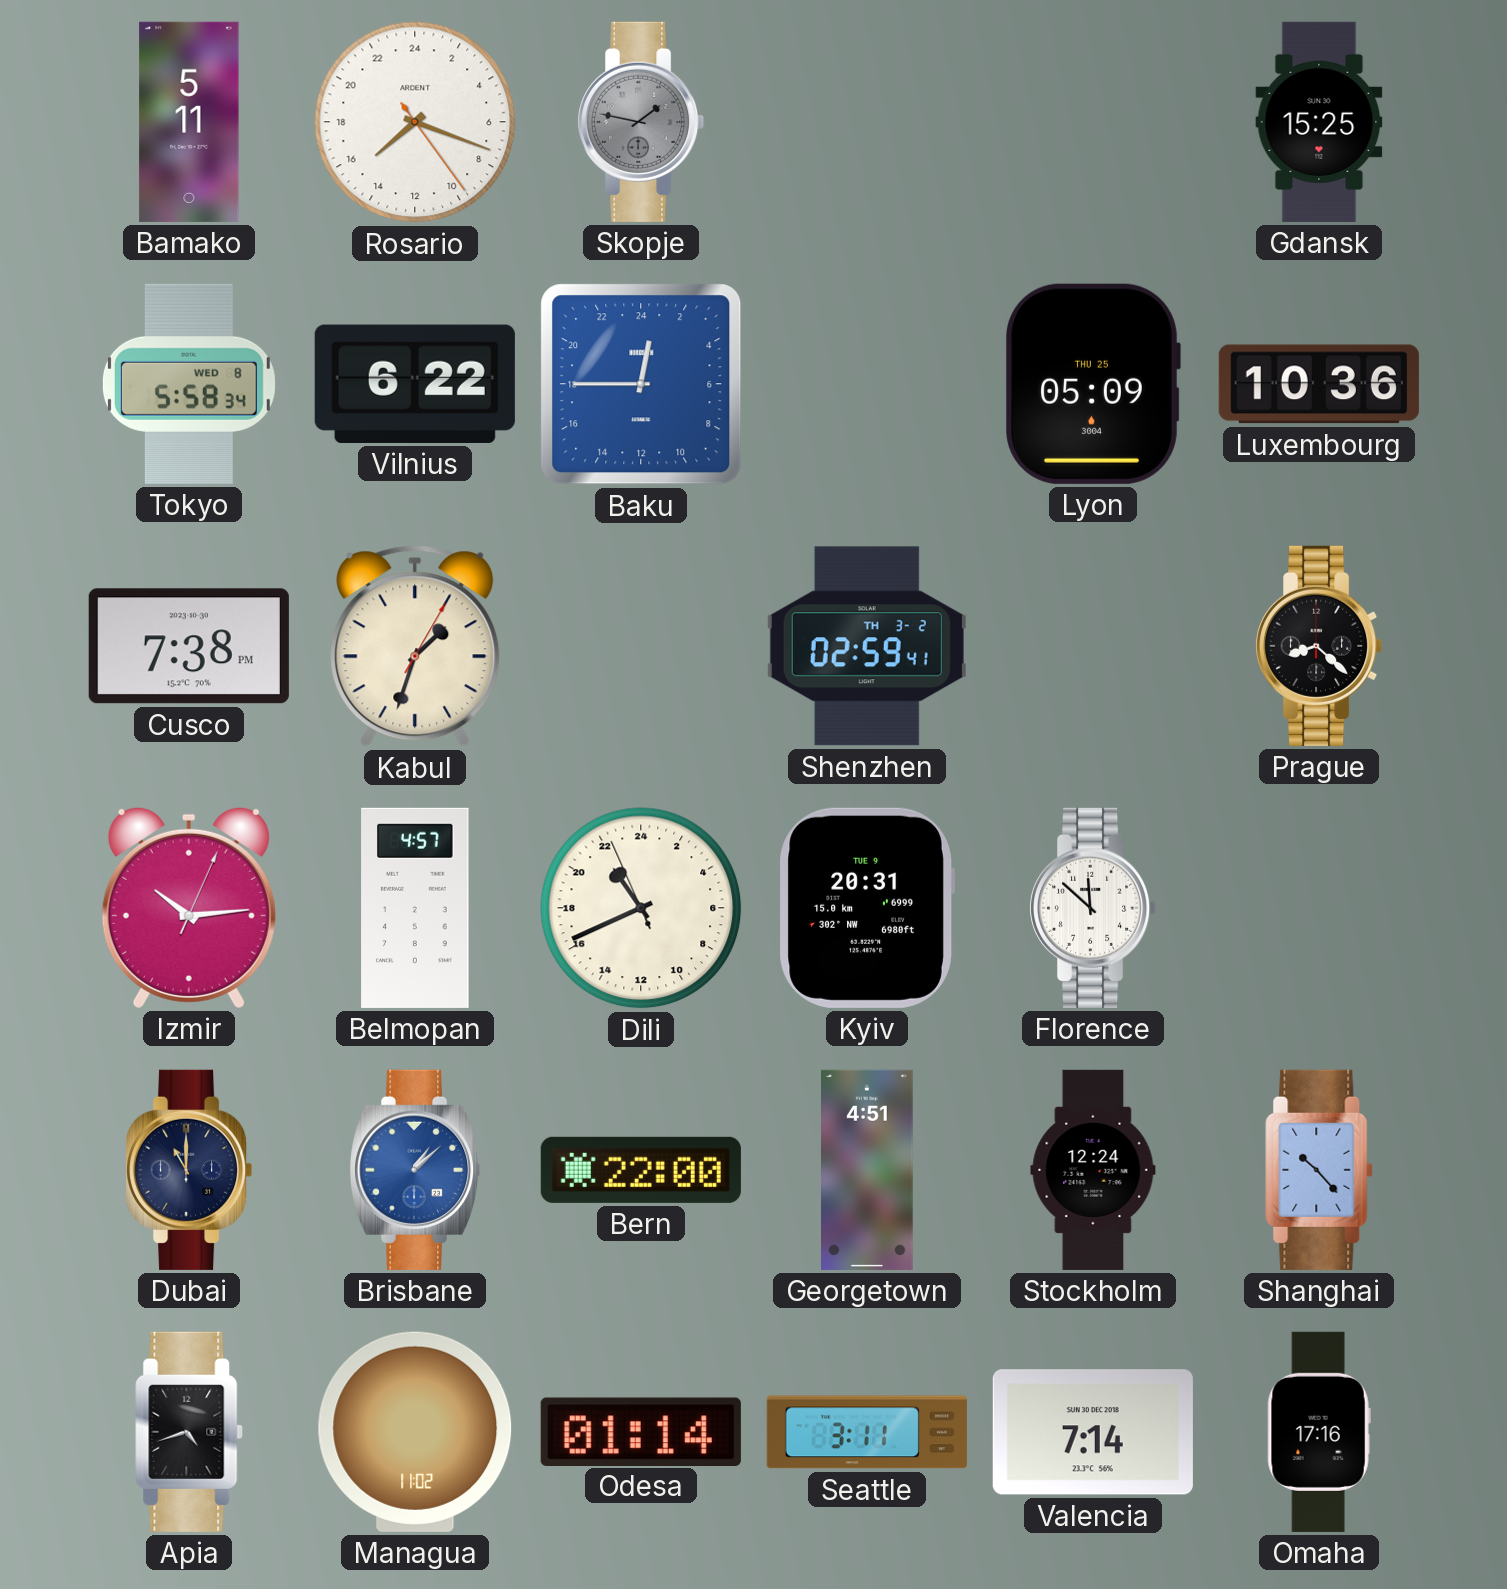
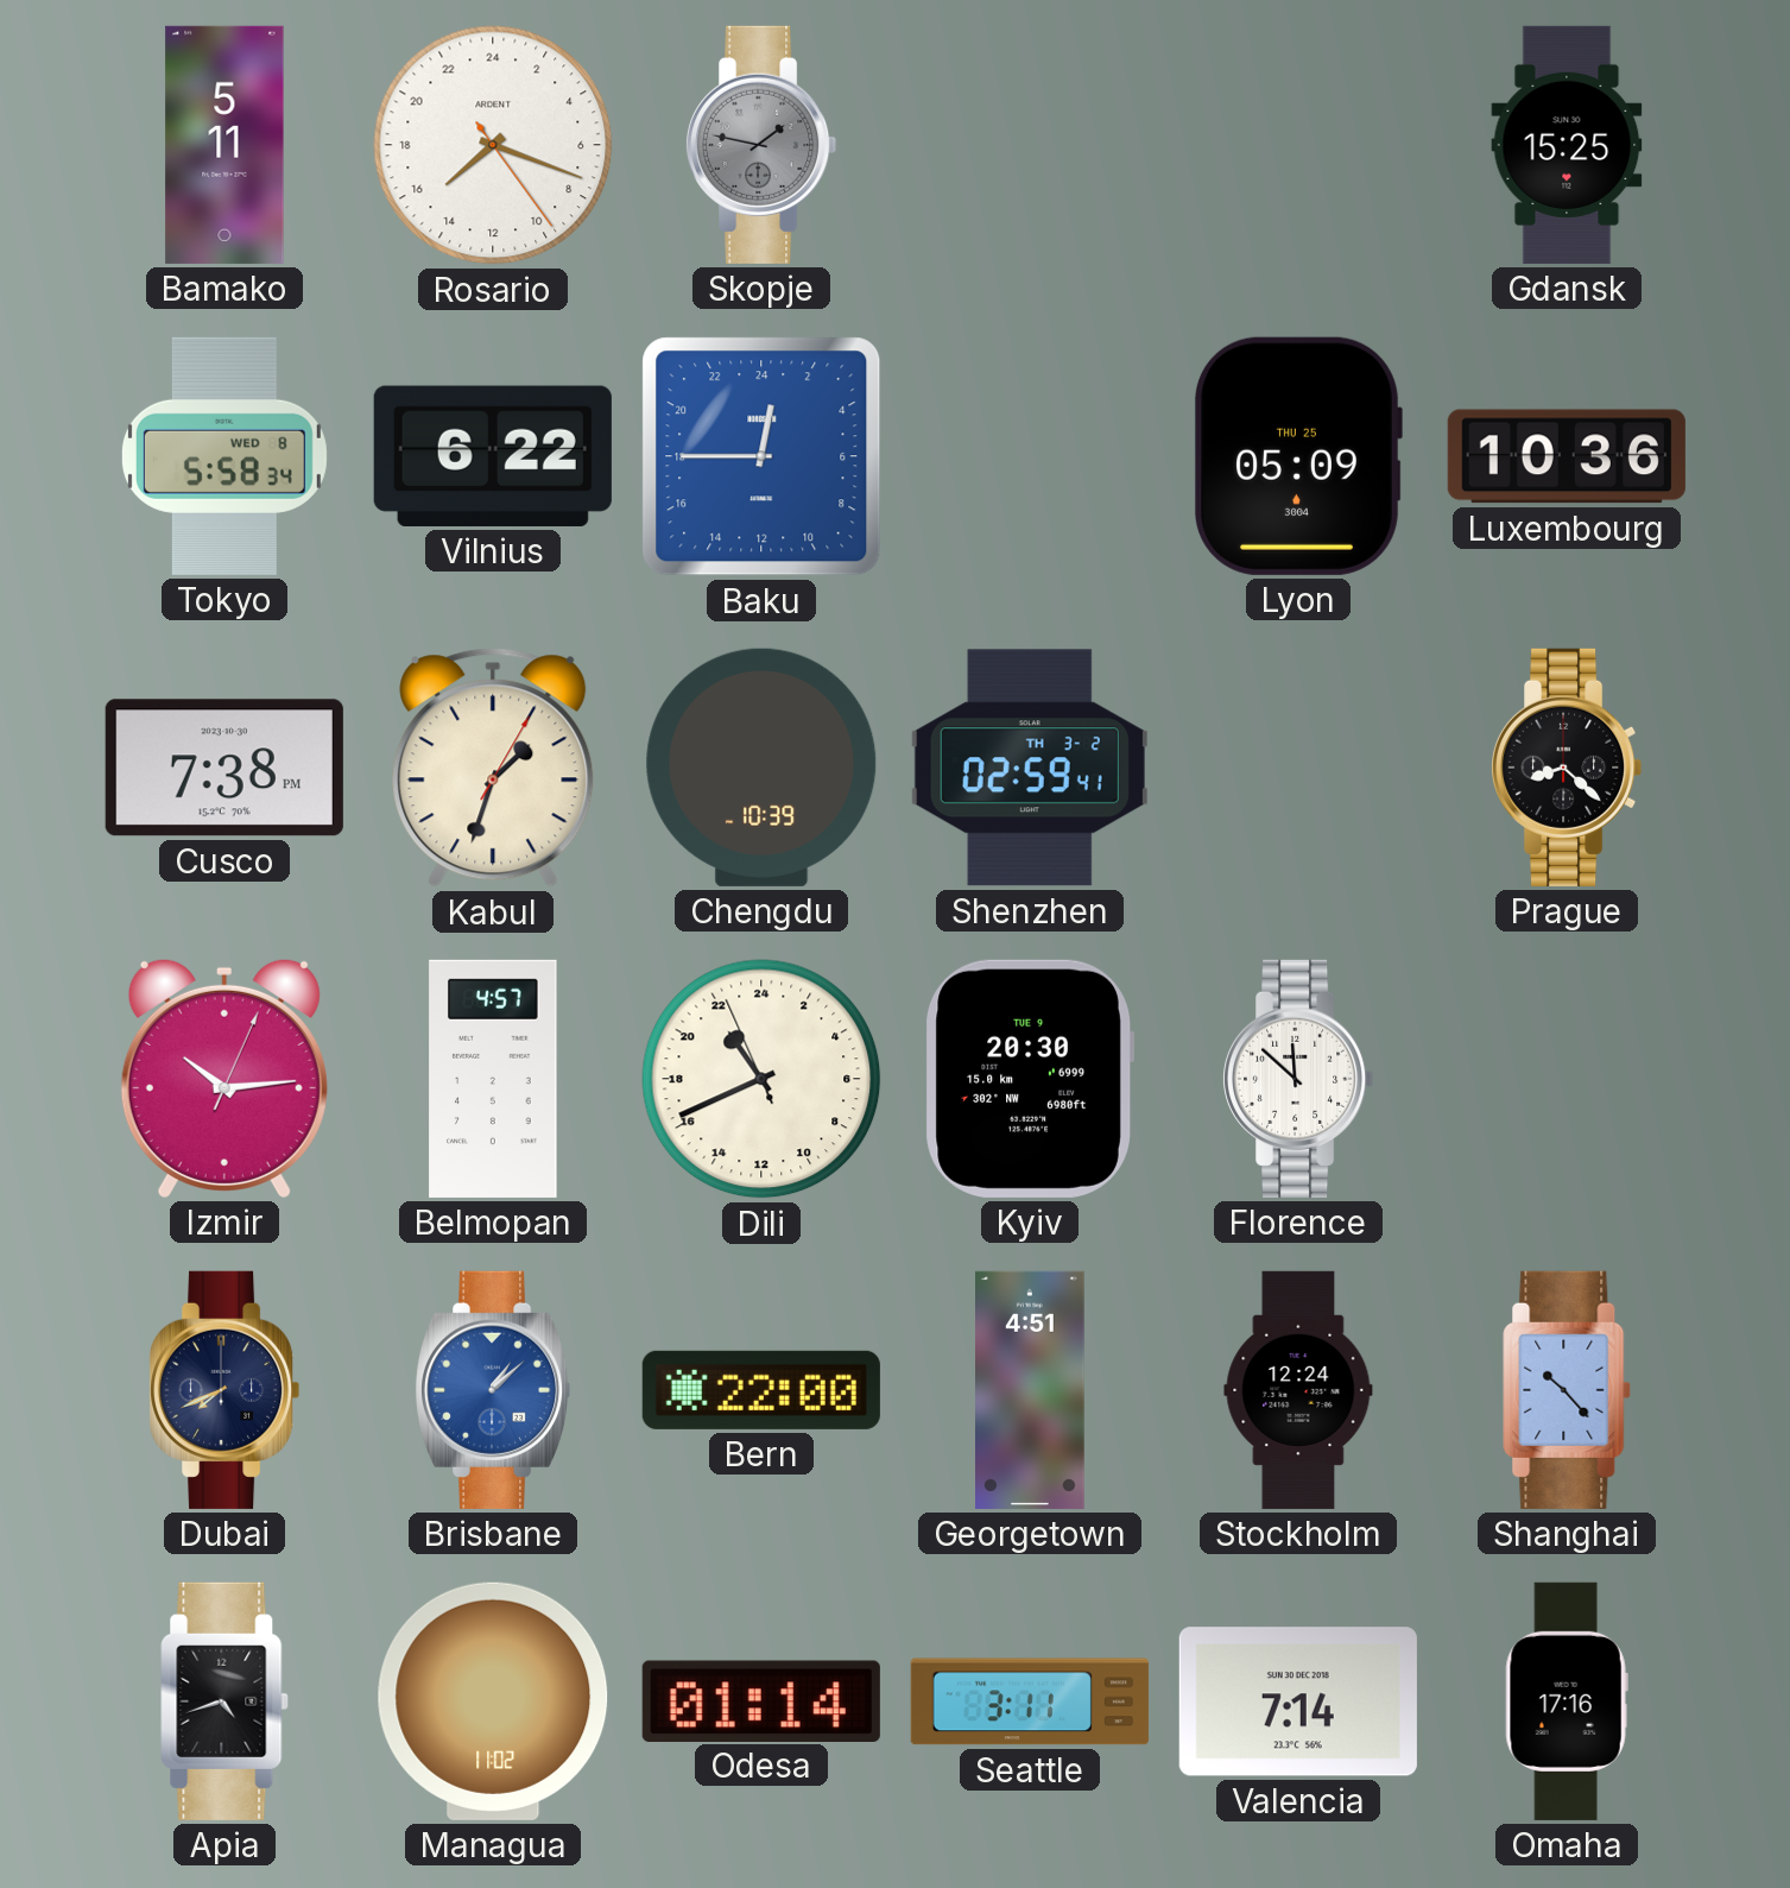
Chengdu: none -> 10:39
Kyiv: 20:31 -> 20:30
Dubai: 11:00 -> 7:41
